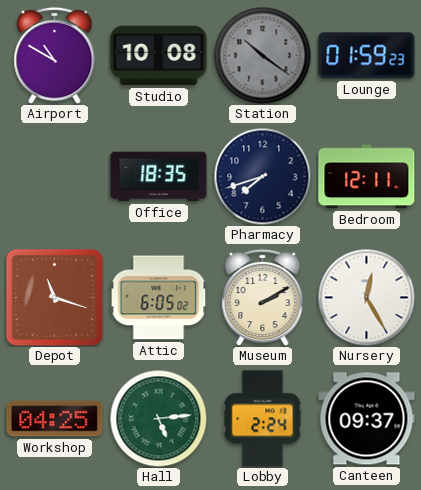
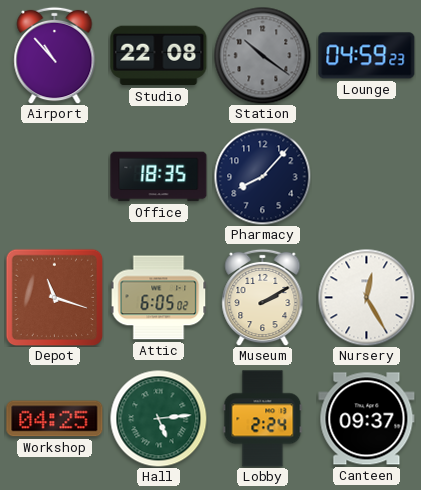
Airport: 10:50 -> 10:53
Studio: 10:08 -> 22:08
Lounge: 01:59 -> 04:59
Pharmacy: 7:42 -> 8:07
Bedroom: 12:11 -> none
